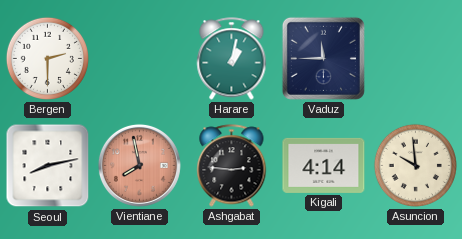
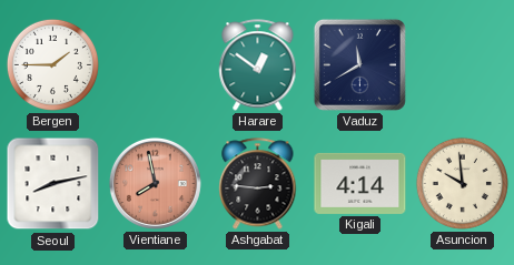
Bergen: 2:30 -> 1:45
Harare: 1:02 -> 12:51
Vaduz: 11:45 -> 11:40
